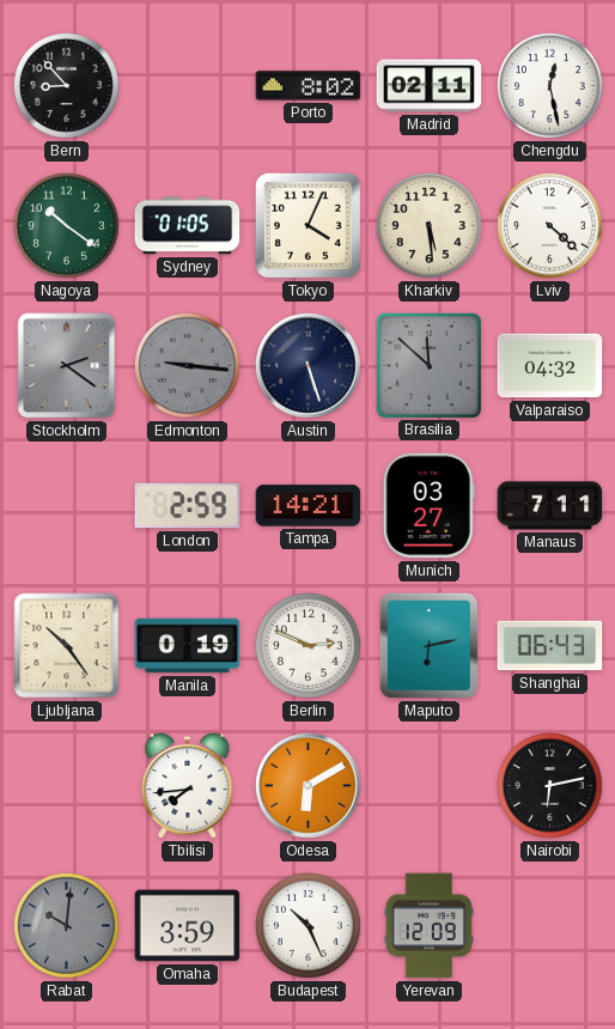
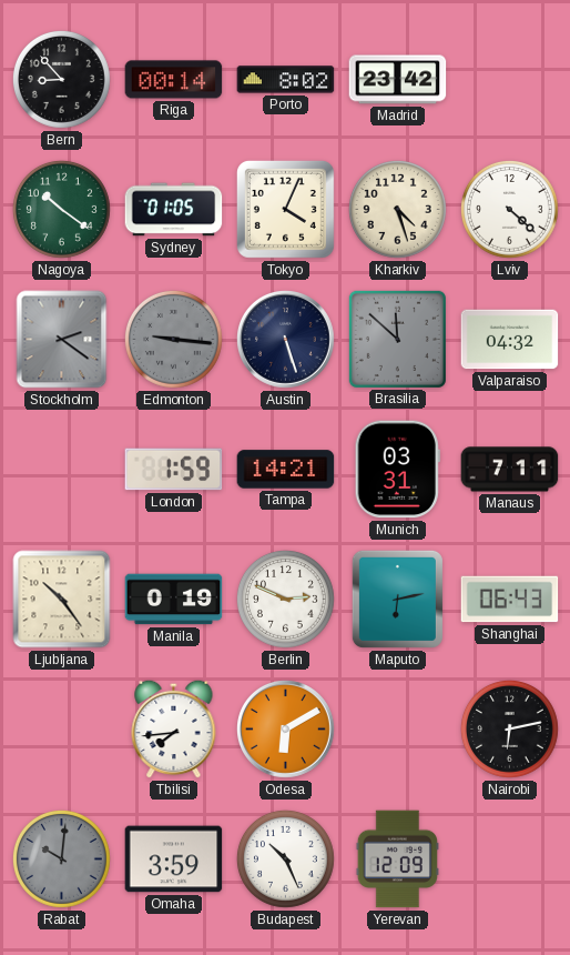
Riga: none -> 00:14
Madrid: 02:11 -> 23:42
Chengdu: 12:28 -> none
Kharkiv: 5:29 -> 4:27
London: 2:59 -> 1:59
Munich: 03:27 -> 03:31
